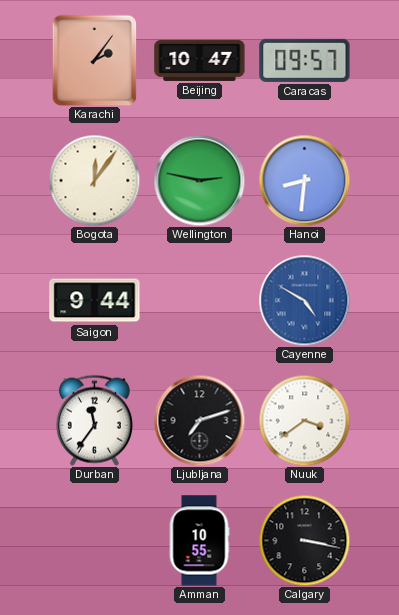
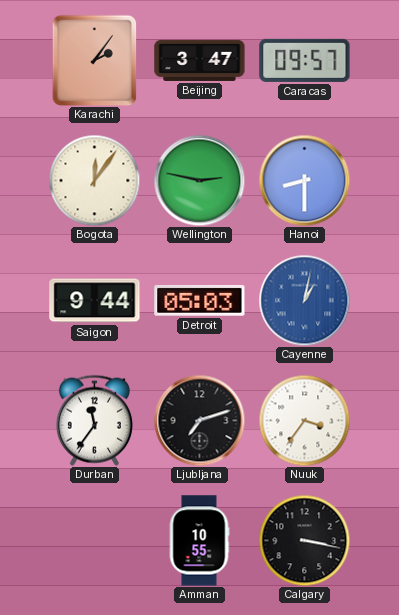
Beijing: 10:47 -> 3:47
Hanoi: 8:31 -> 8:30
Detroit: none -> 05:03
Cayenne: 4:50 -> 1:02
Nuuk: 3:39 -> 3:36
